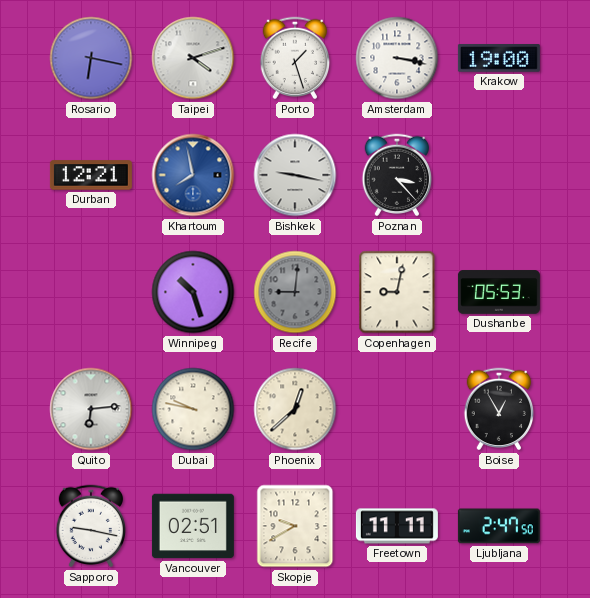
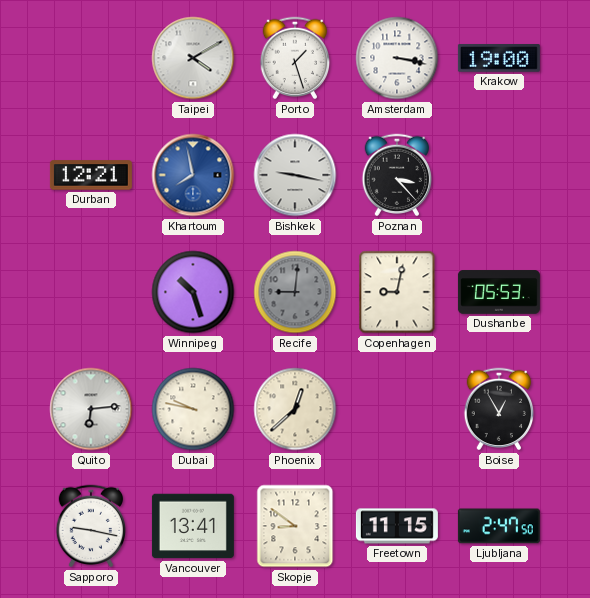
Rosario: 6:17 -> none
Taipei: 4:12 -> 4:10
Vancouver: 02:51 -> 13:41
Skopje: 9:40 -> 8:51
Freetown: 11:11 -> 11:15
